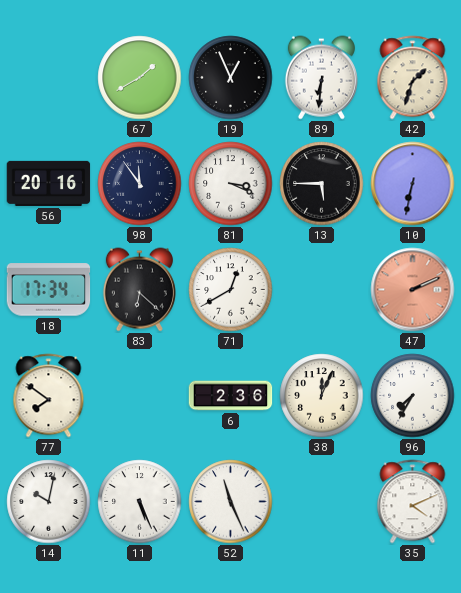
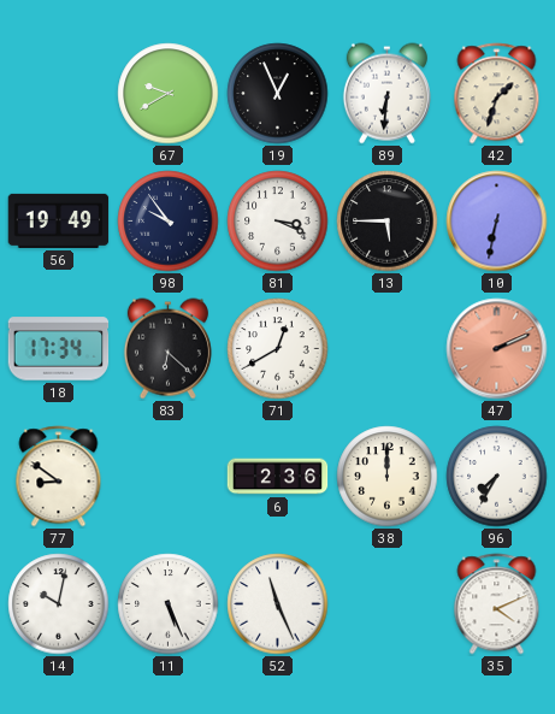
67: 1:40 -> 9:40
56: 20:16 -> 19:49
98: 11:54 -> 9:54
77: 7:51 -> 8:51
38: 12:04 -> 12:00
